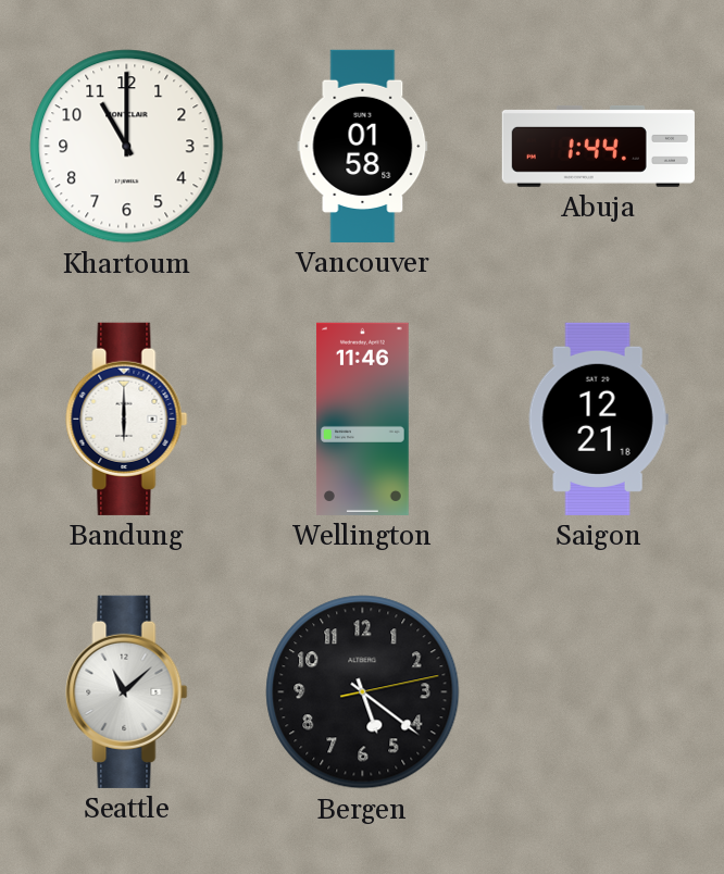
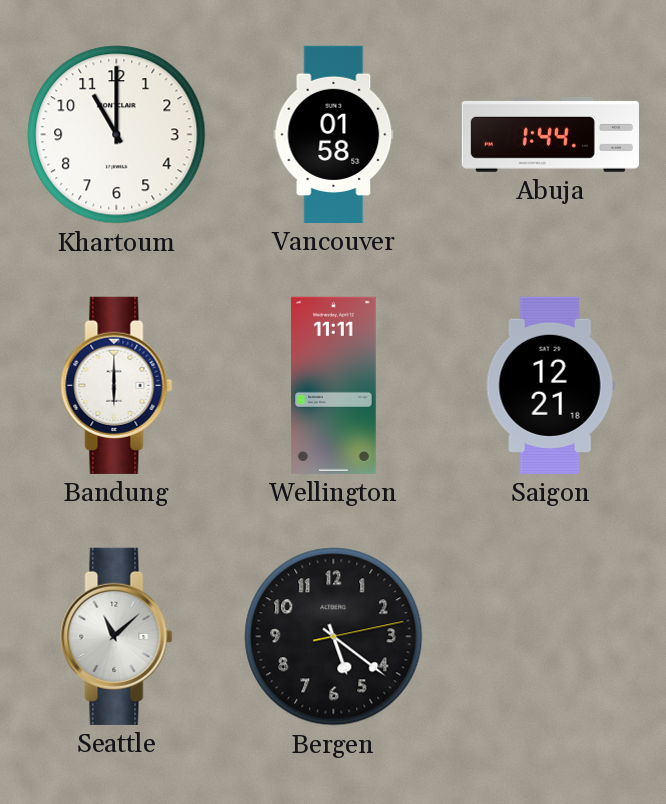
Wellington: 11:46 -> 11:11
